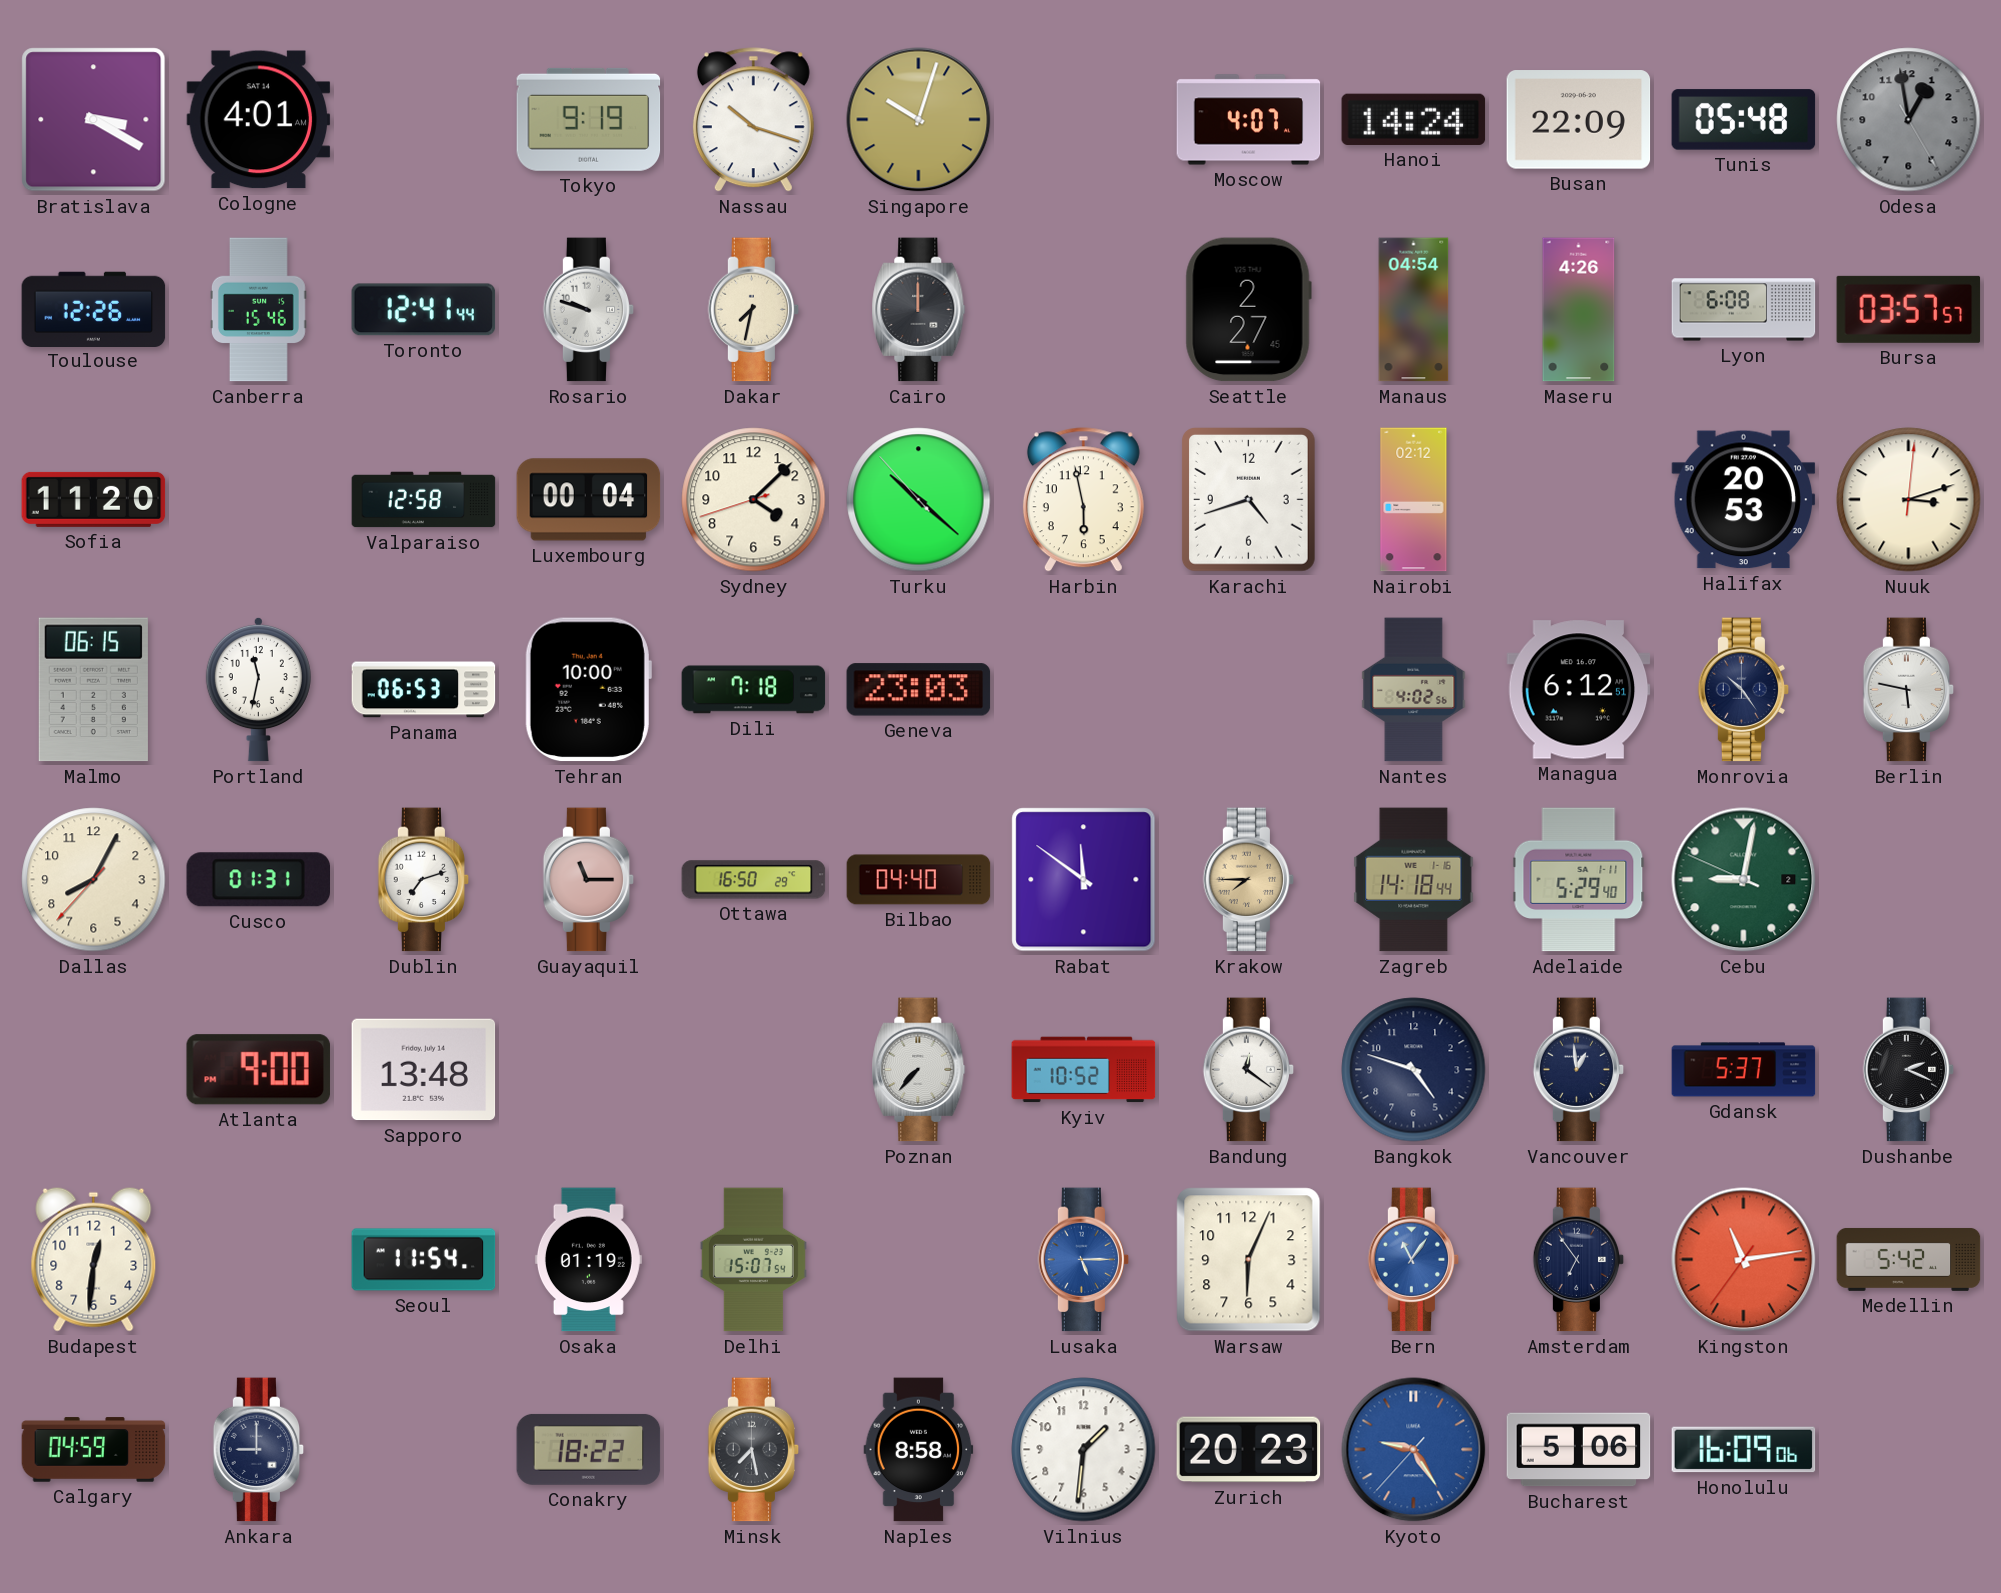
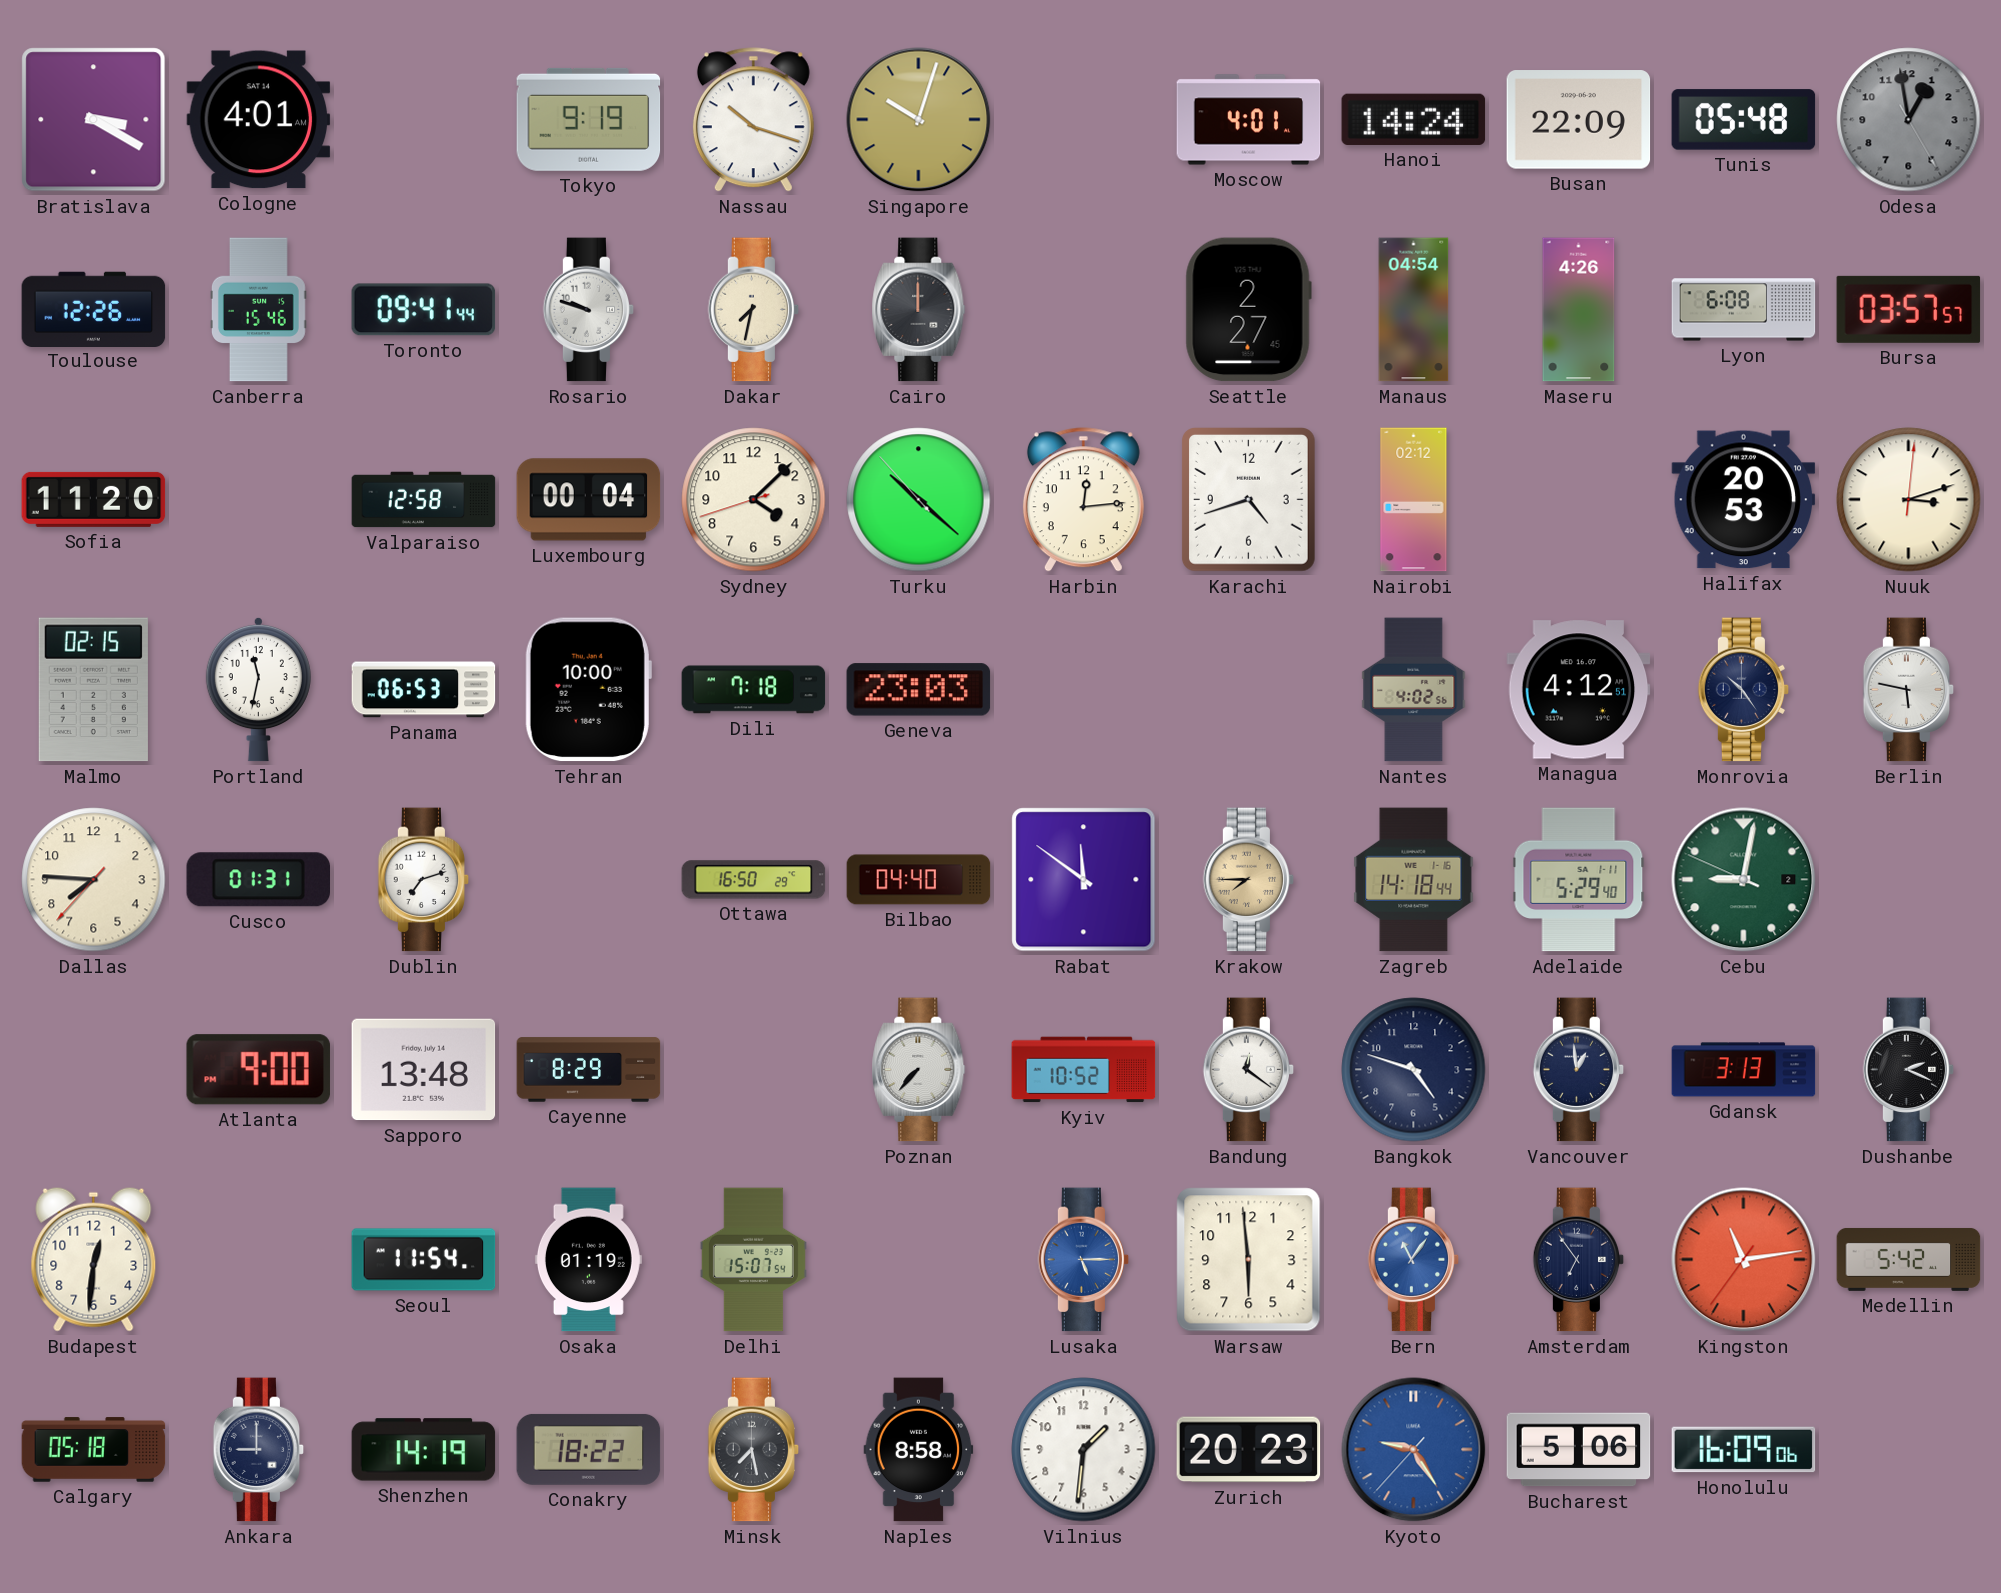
Moscow: 4:07 -> 4:01
Toronto: 12:41 -> 09:41
Harbin: 5:58 -> 12:14
Malmo: 06:15 -> 02:15
Managua: 6:12 -> 4:12
Dallas: 8:04 -> 7:45
Guayaquil: 11:15 -> none
Cayenne: none -> 8:29
Gdansk: 5:37 -> 3:13
Warsaw: 6:04 -> 5:59
Calgary: 04:59 -> 05:18
Shenzhen: none -> 14:19
